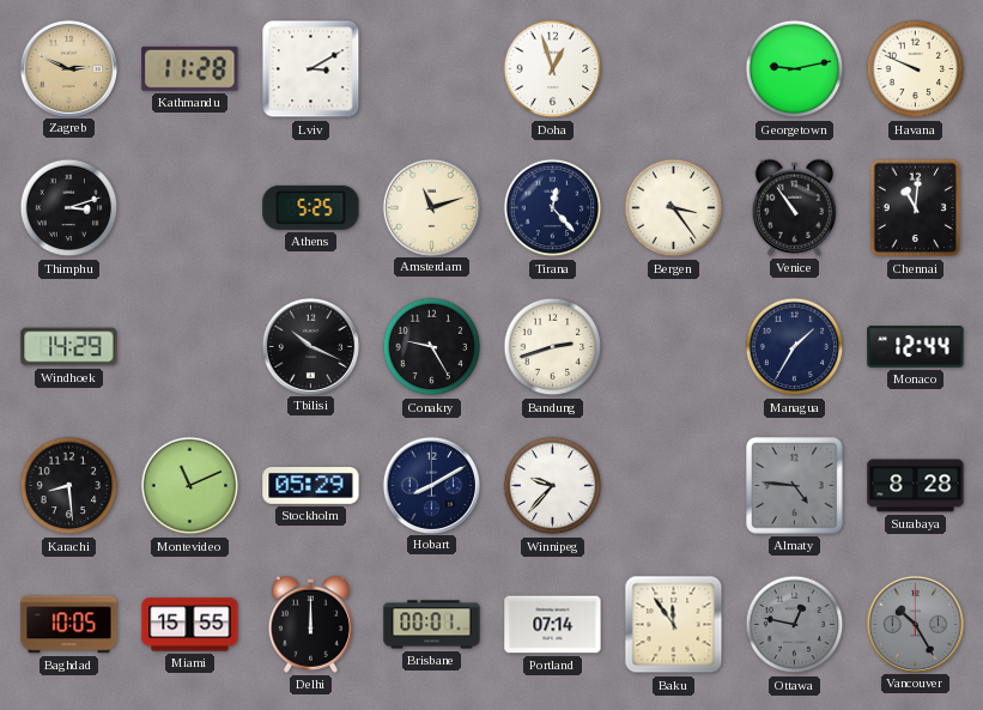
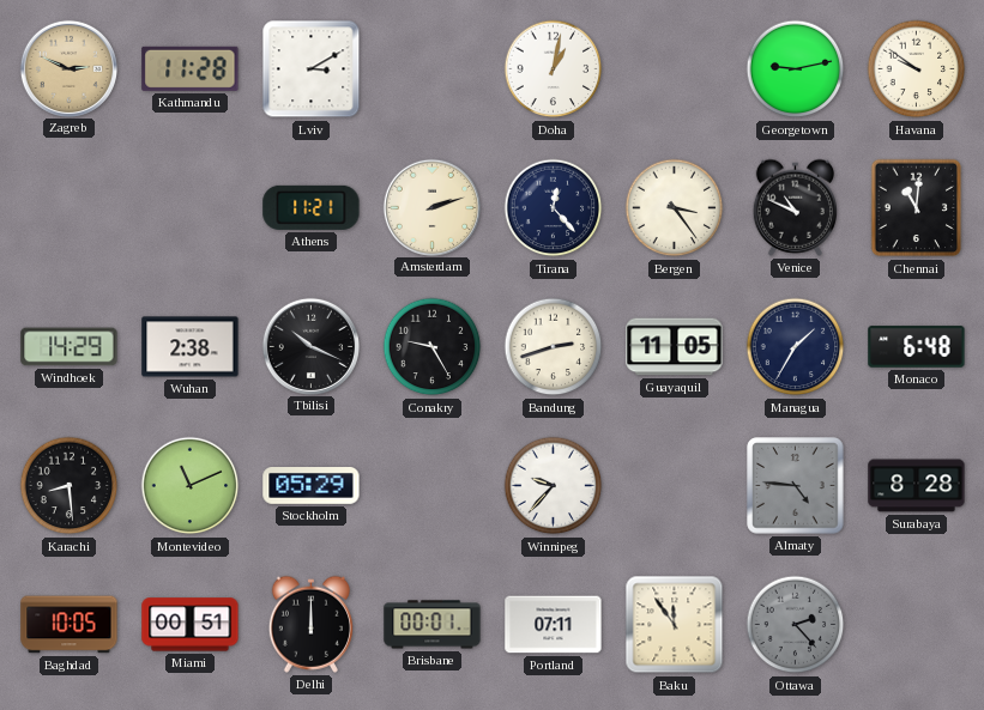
Doha: 12:57 -> 1:02
Havana: 9:49 -> 9:51
Thimphu: 3:12 -> none
Athens: 5:25 -> 11:21
Amsterdam: 11:12 -> 2:12
Venice: 10:54 -> 10:49
Wuhan: none -> 2:38
Guayaquil: none -> 11:05
Monaco: 12:44 -> 6:48
Hobart: 8:10 -> none
Miami: 15:55 -> 00:51
Portland: 07:14 -> 07:11
Ottawa: 12:47 -> 2:23
Vancouver: 10:25 -> none
